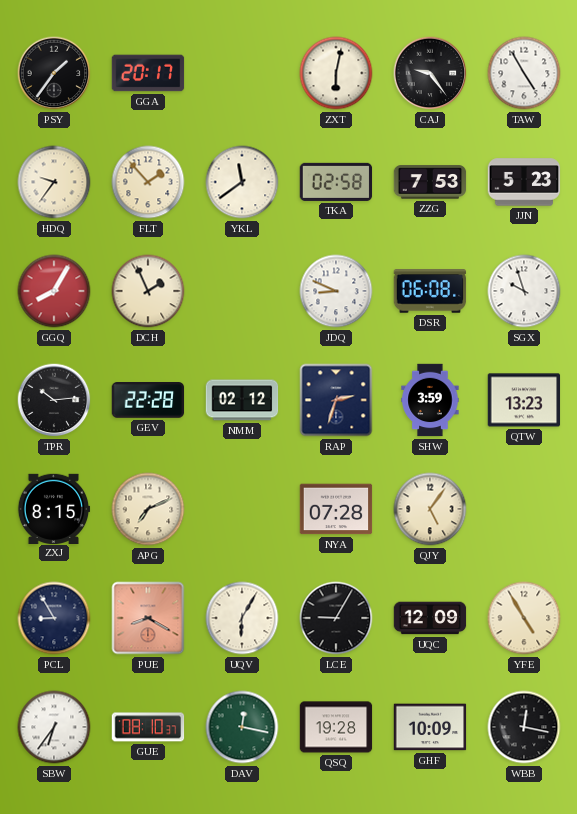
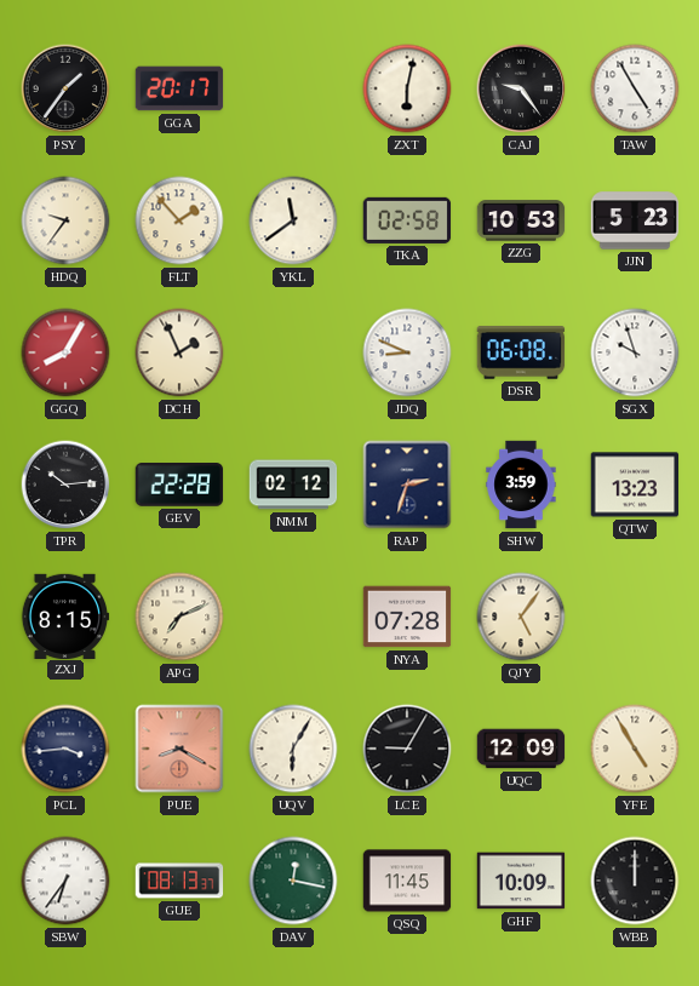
ZZG: 7:53 -> 10:53
PCL: 8:55 -> 3:44
GUE: 08:10 -> 08:13
QSQ: 19:28 -> 11:45
WBB: 12:17 -> 12:00
